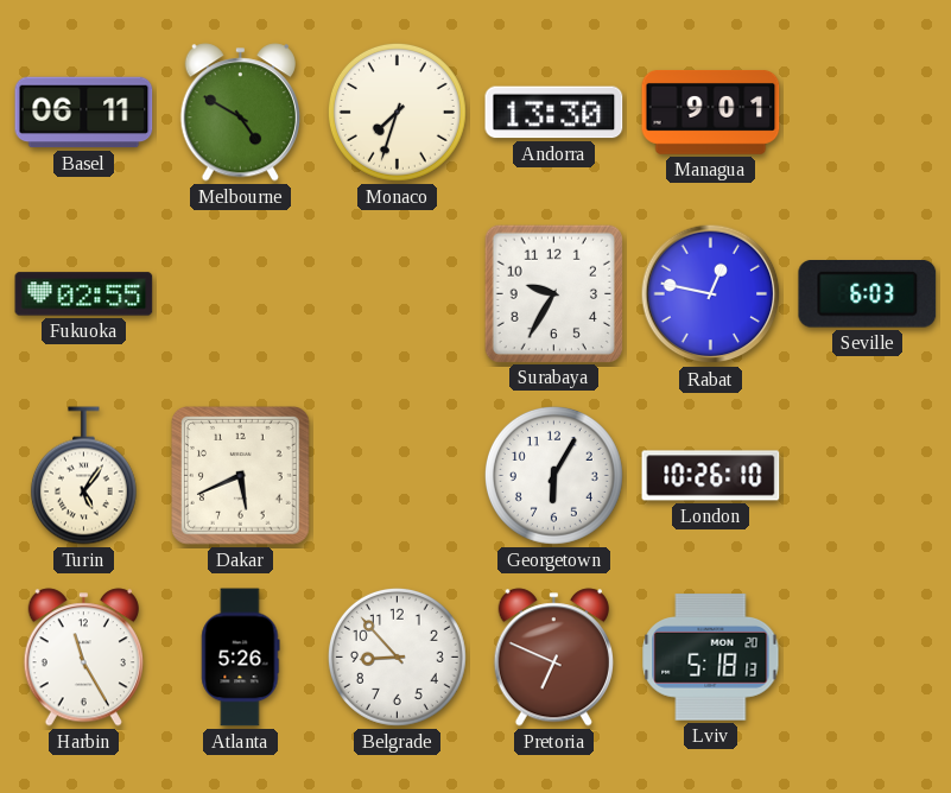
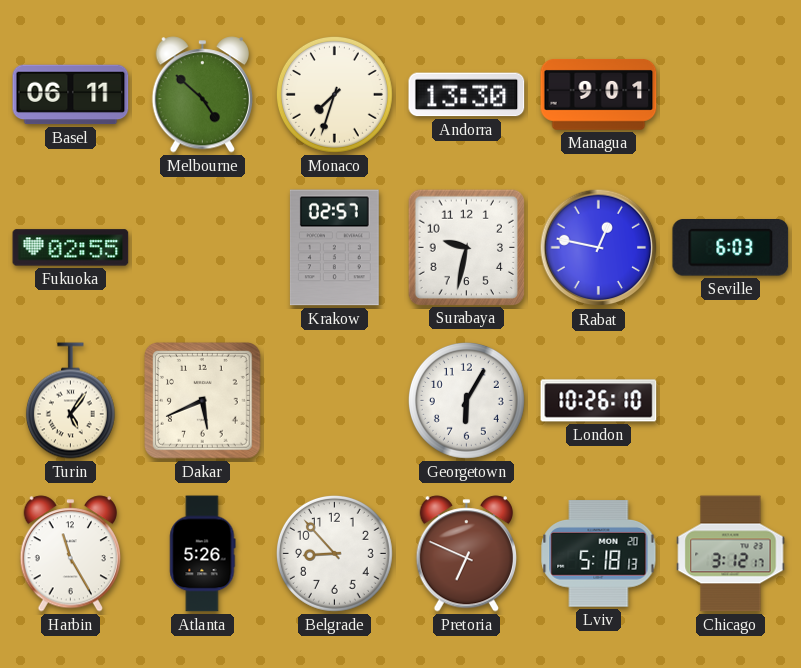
Melbourne: 4:50 -> 4:52
Krakow: none -> 02:57
Surabaya: 9:35 -> 9:32
Chicago: none -> 3:12
